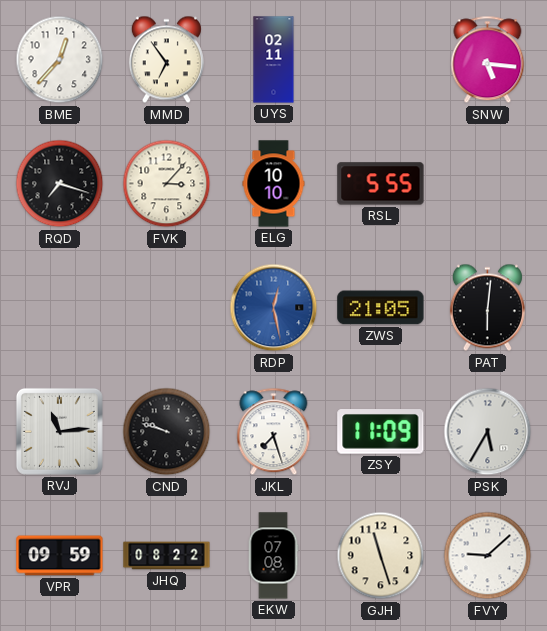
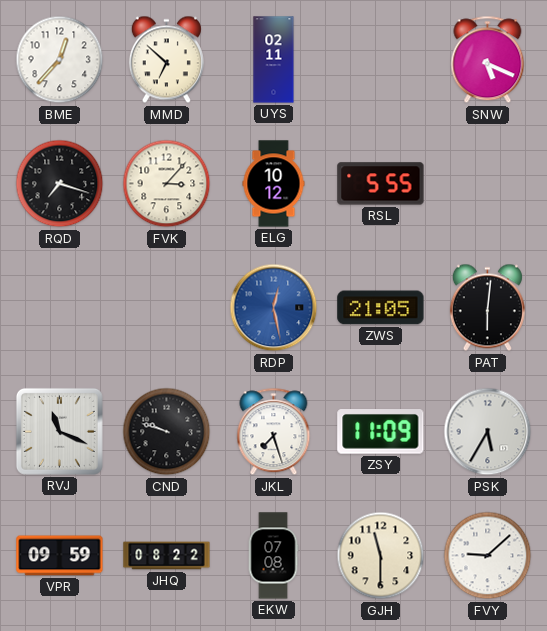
MMD: 6:54 -> 6:52
SNW: 5:16 -> 5:19
ELG: 10:10 -> 10:12
RVJ: 11:14 -> 11:19
GJH: 11:27 -> 11:30
